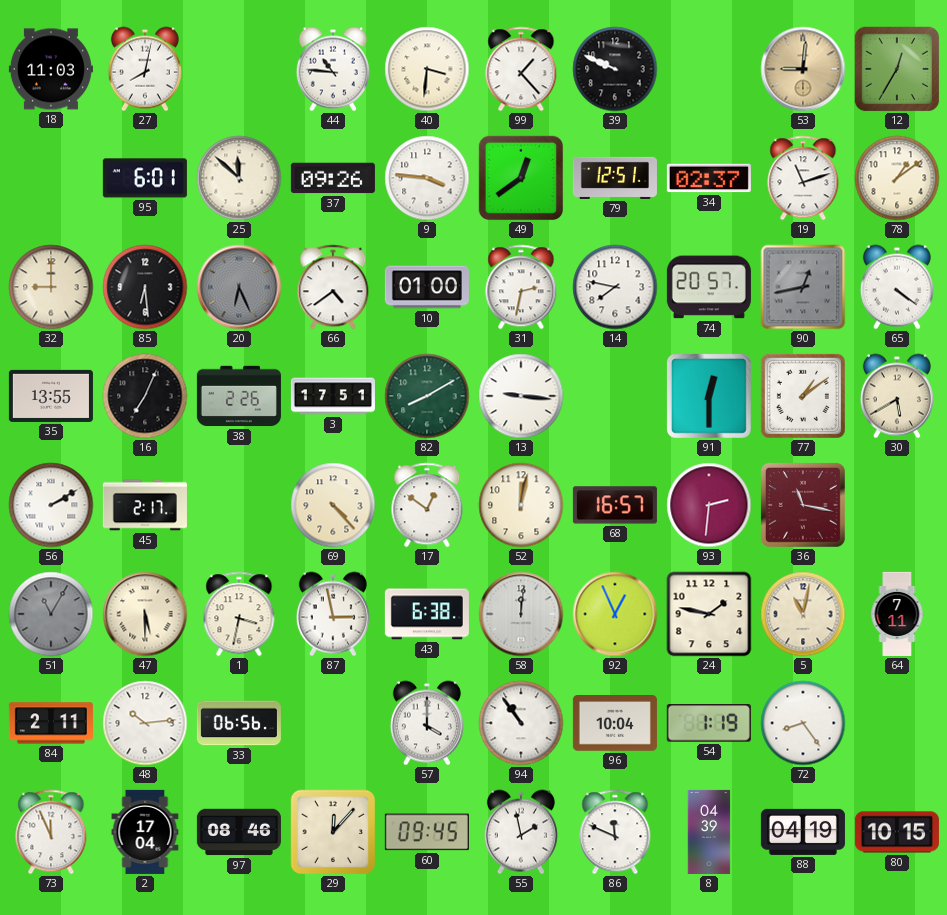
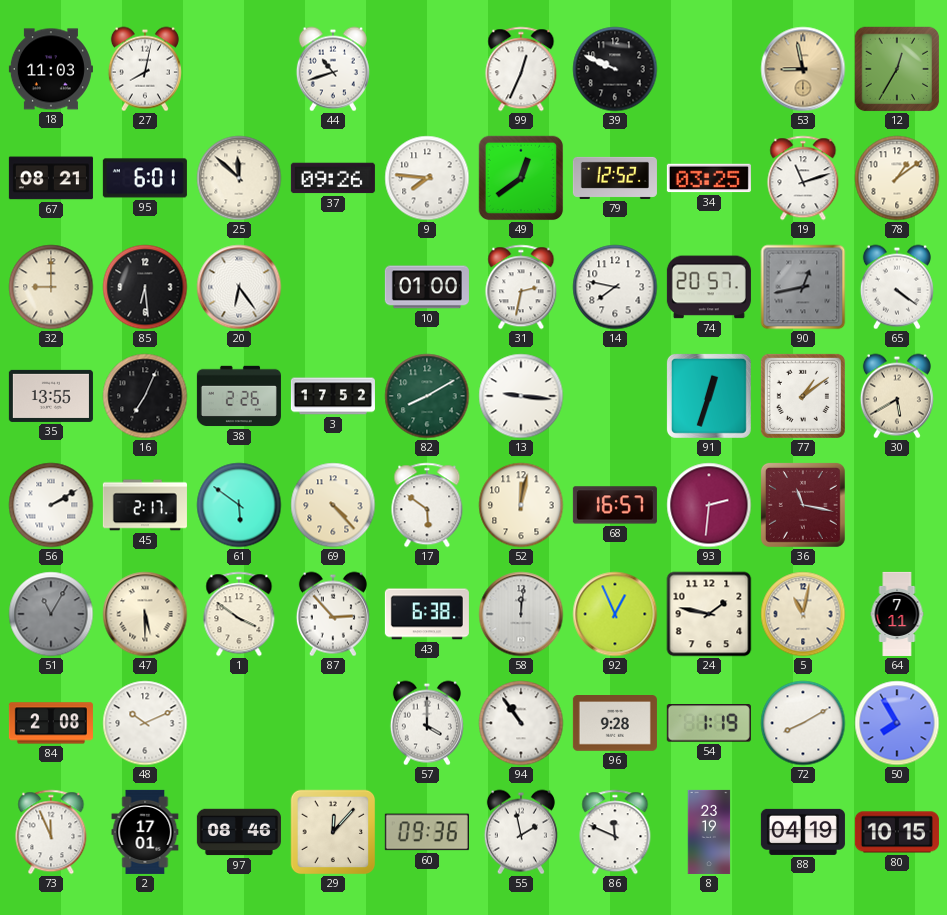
44: 10:46 -> 10:42
40: 3:31 -> none
99: 1:23 -> 12:34
53: 9:01 -> 8:58
67: none -> 08:21
9: 3:46 -> 7:46
79: 12:51 -> 12:52
34: 02:37 -> 03:25
20: 6:26 -> 6:24
20 dial: grey -> white
66: 4:39 -> none
3: 17:51 -> 17:52
91: 12:30 -> 12:33
61: none -> 5:51
17: 12:51 -> 5:51
1: 3:32 -> 3:51
87: 2:58 -> 2:53
84: 2:11 -> 2:08
48: 10:14 -> 10:11
33: 06:56 -> none
96: 10:04 -> 9:28
72: 8:24 -> 8:10
50: none -> 7:55
2: 17:04 -> 17:01
60: 09:45 -> 09:36
8: 04:39 -> 23:19
